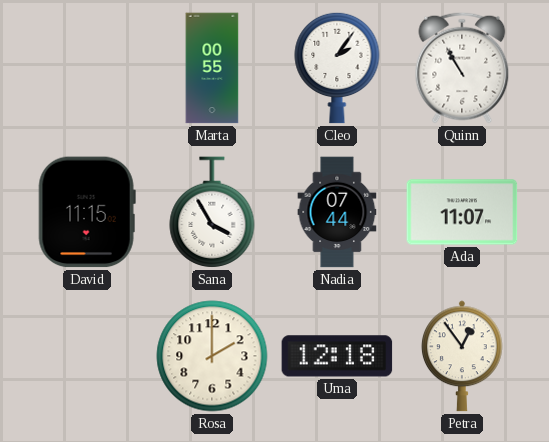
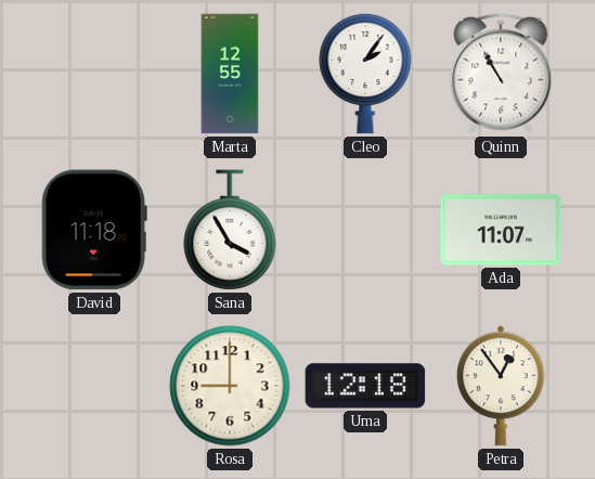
Marta: 00:55 -> 12:55
David: 11:15 -> 11:18
Nadia: 07:44 -> none
Rosa: 2:00 -> 9:00
